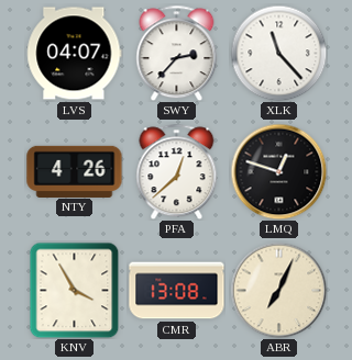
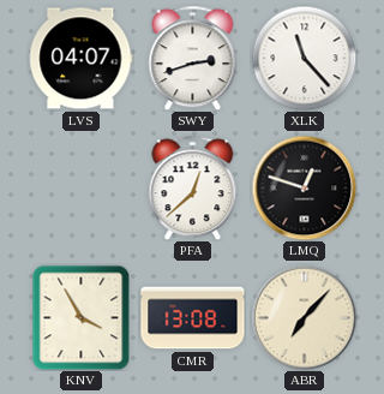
SWY: 2:37 -> 2:42
NTY: 4:26 -> none
ABR: 7:04 -> 7:07
